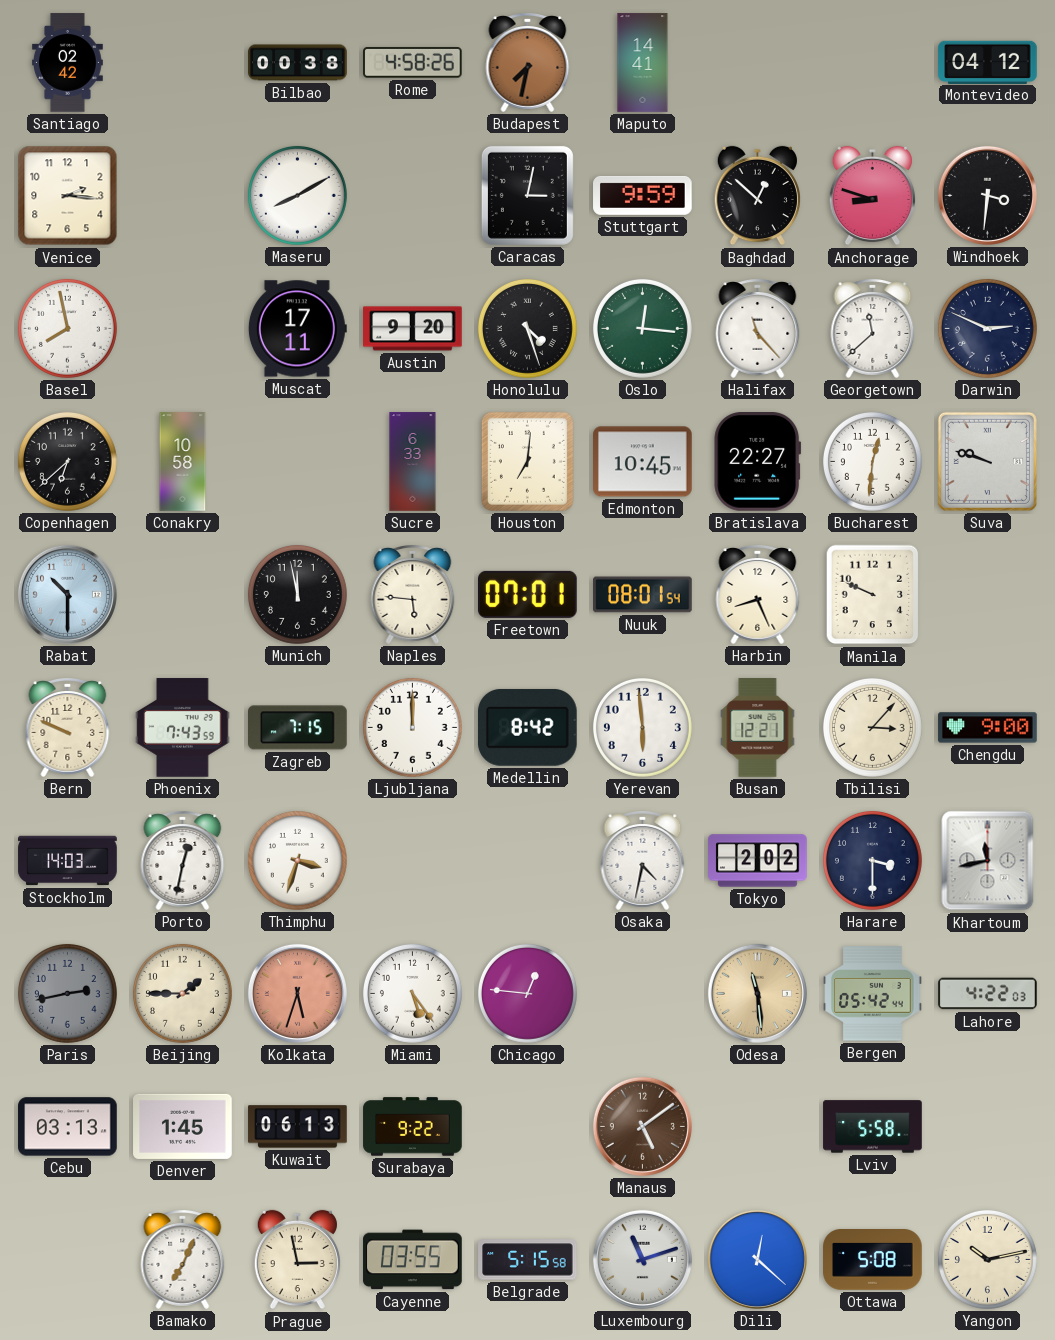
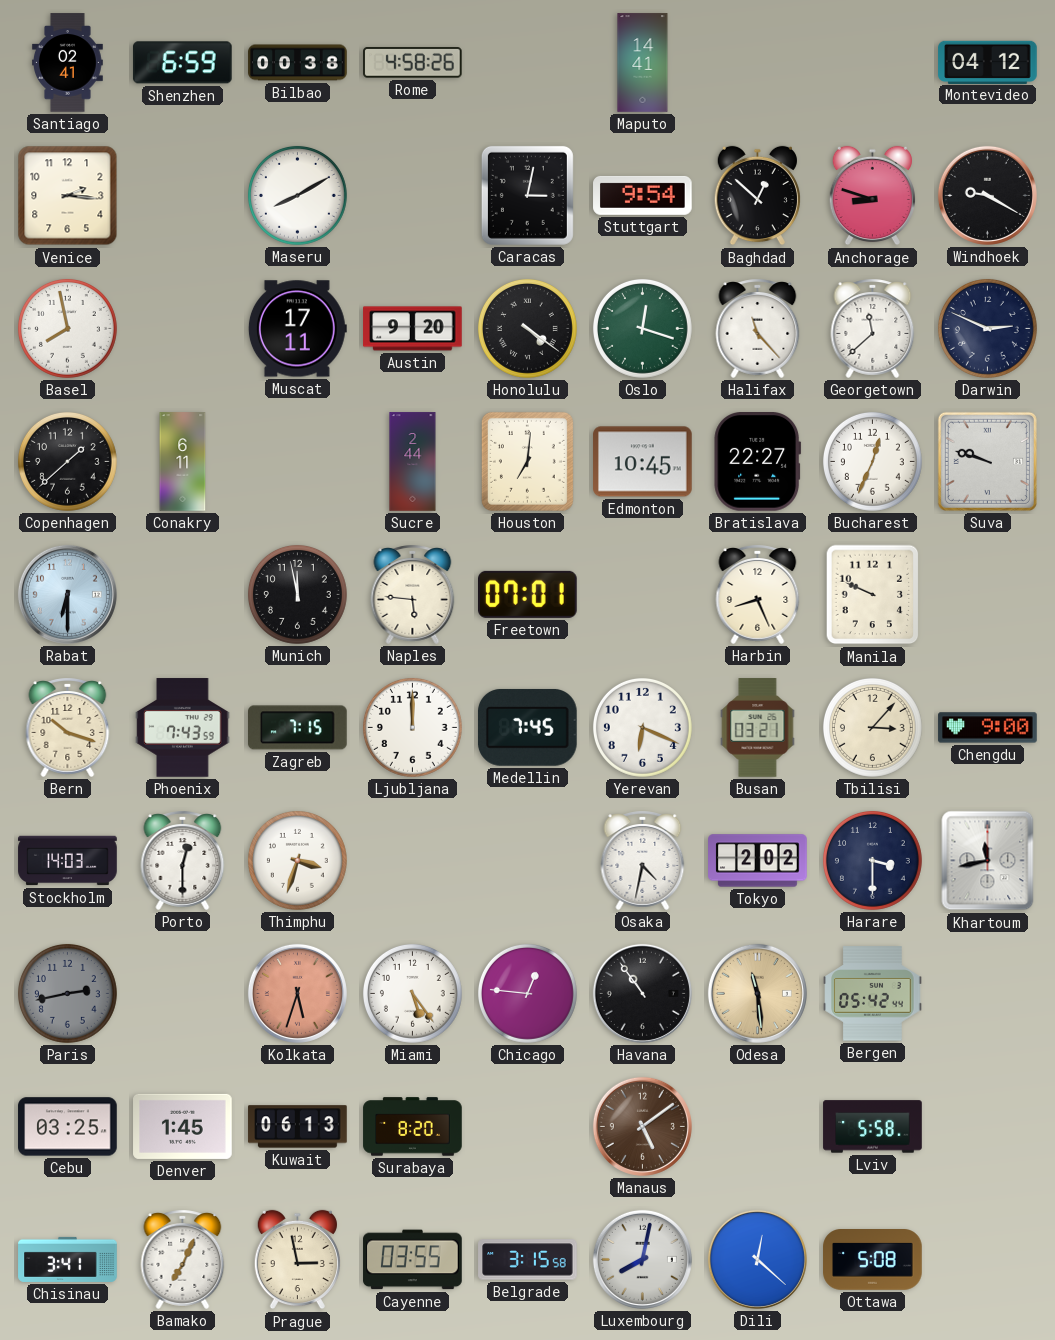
Santiago: 02:42 -> 02:41
Shenzhen: none -> 6:59
Budapest: 7:32 -> none
Stuttgart: 9:59 -> 9:54
Windhoek: 3:31 -> 9:20
Honolulu: 4:27 -> 4:21
Oslo: 12:16 -> 12:18
Copenhagen: 6:38 -> 1:38
Conakry: 10:58 -> 6:11
Sucre: 6:33 -> 2:44
Bucharest: 12:31 -> 12:34
Rabat: 10:30 -> 6:30
Nuuk: 08:01 -> none
Bern: 9:49 -> 10:18
Medellin: 8:42 -> 7:45
Yerevan: 5:59 -> 6:19
Busan: 12:21 -> 03:21
Porto: 12:32 -> 12:30
Beijing: 1:45 -> none
Havana: none -> 10:54
Lahore: 4:22 -> none
Cebu: 03:13 -> 03:25
Surabaya: 9:22 -> 8:20
Chisinau: none -> 3:41
Belgrade: 5:15 -> 3:15
Luxembourg: 11:12 -> 8:02
Yangon: 10:13 -> none
